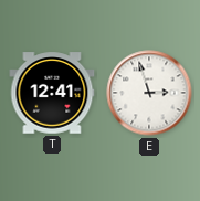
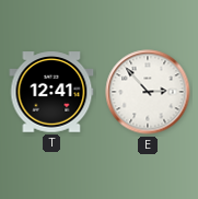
E: 2:57 -> 2:53
